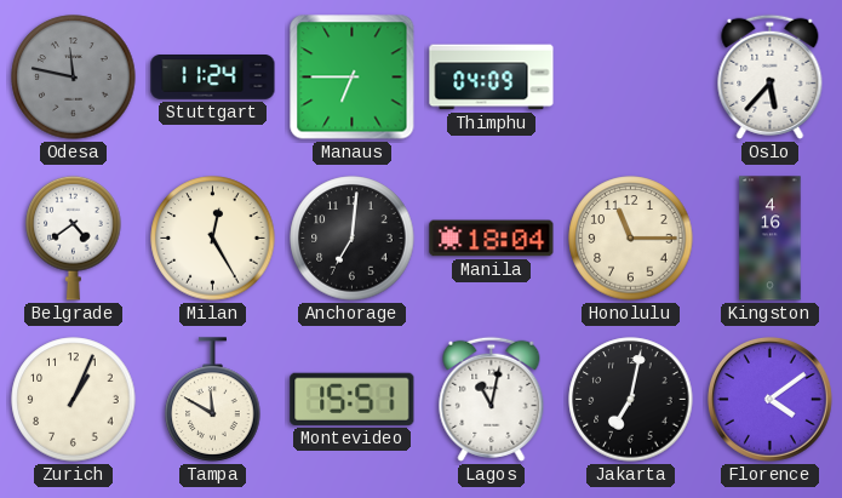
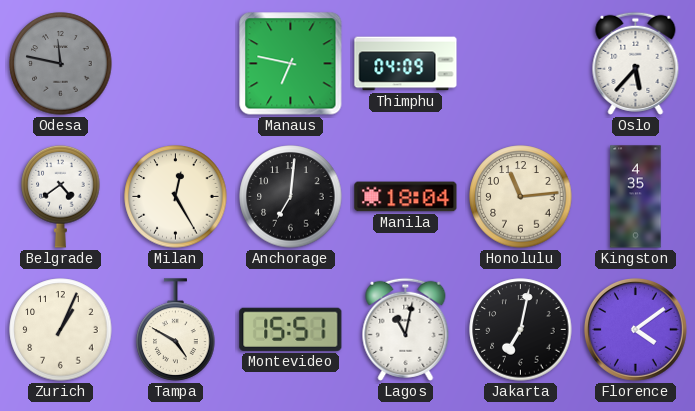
Stuttgart: 11:24 -> none
Manaus: 6:45 -> 6:47
Honolulu: 11:15 -> 11:14
Kingston: 4:16 -> 4:35
Tampa: 11:50 -> 4:50
